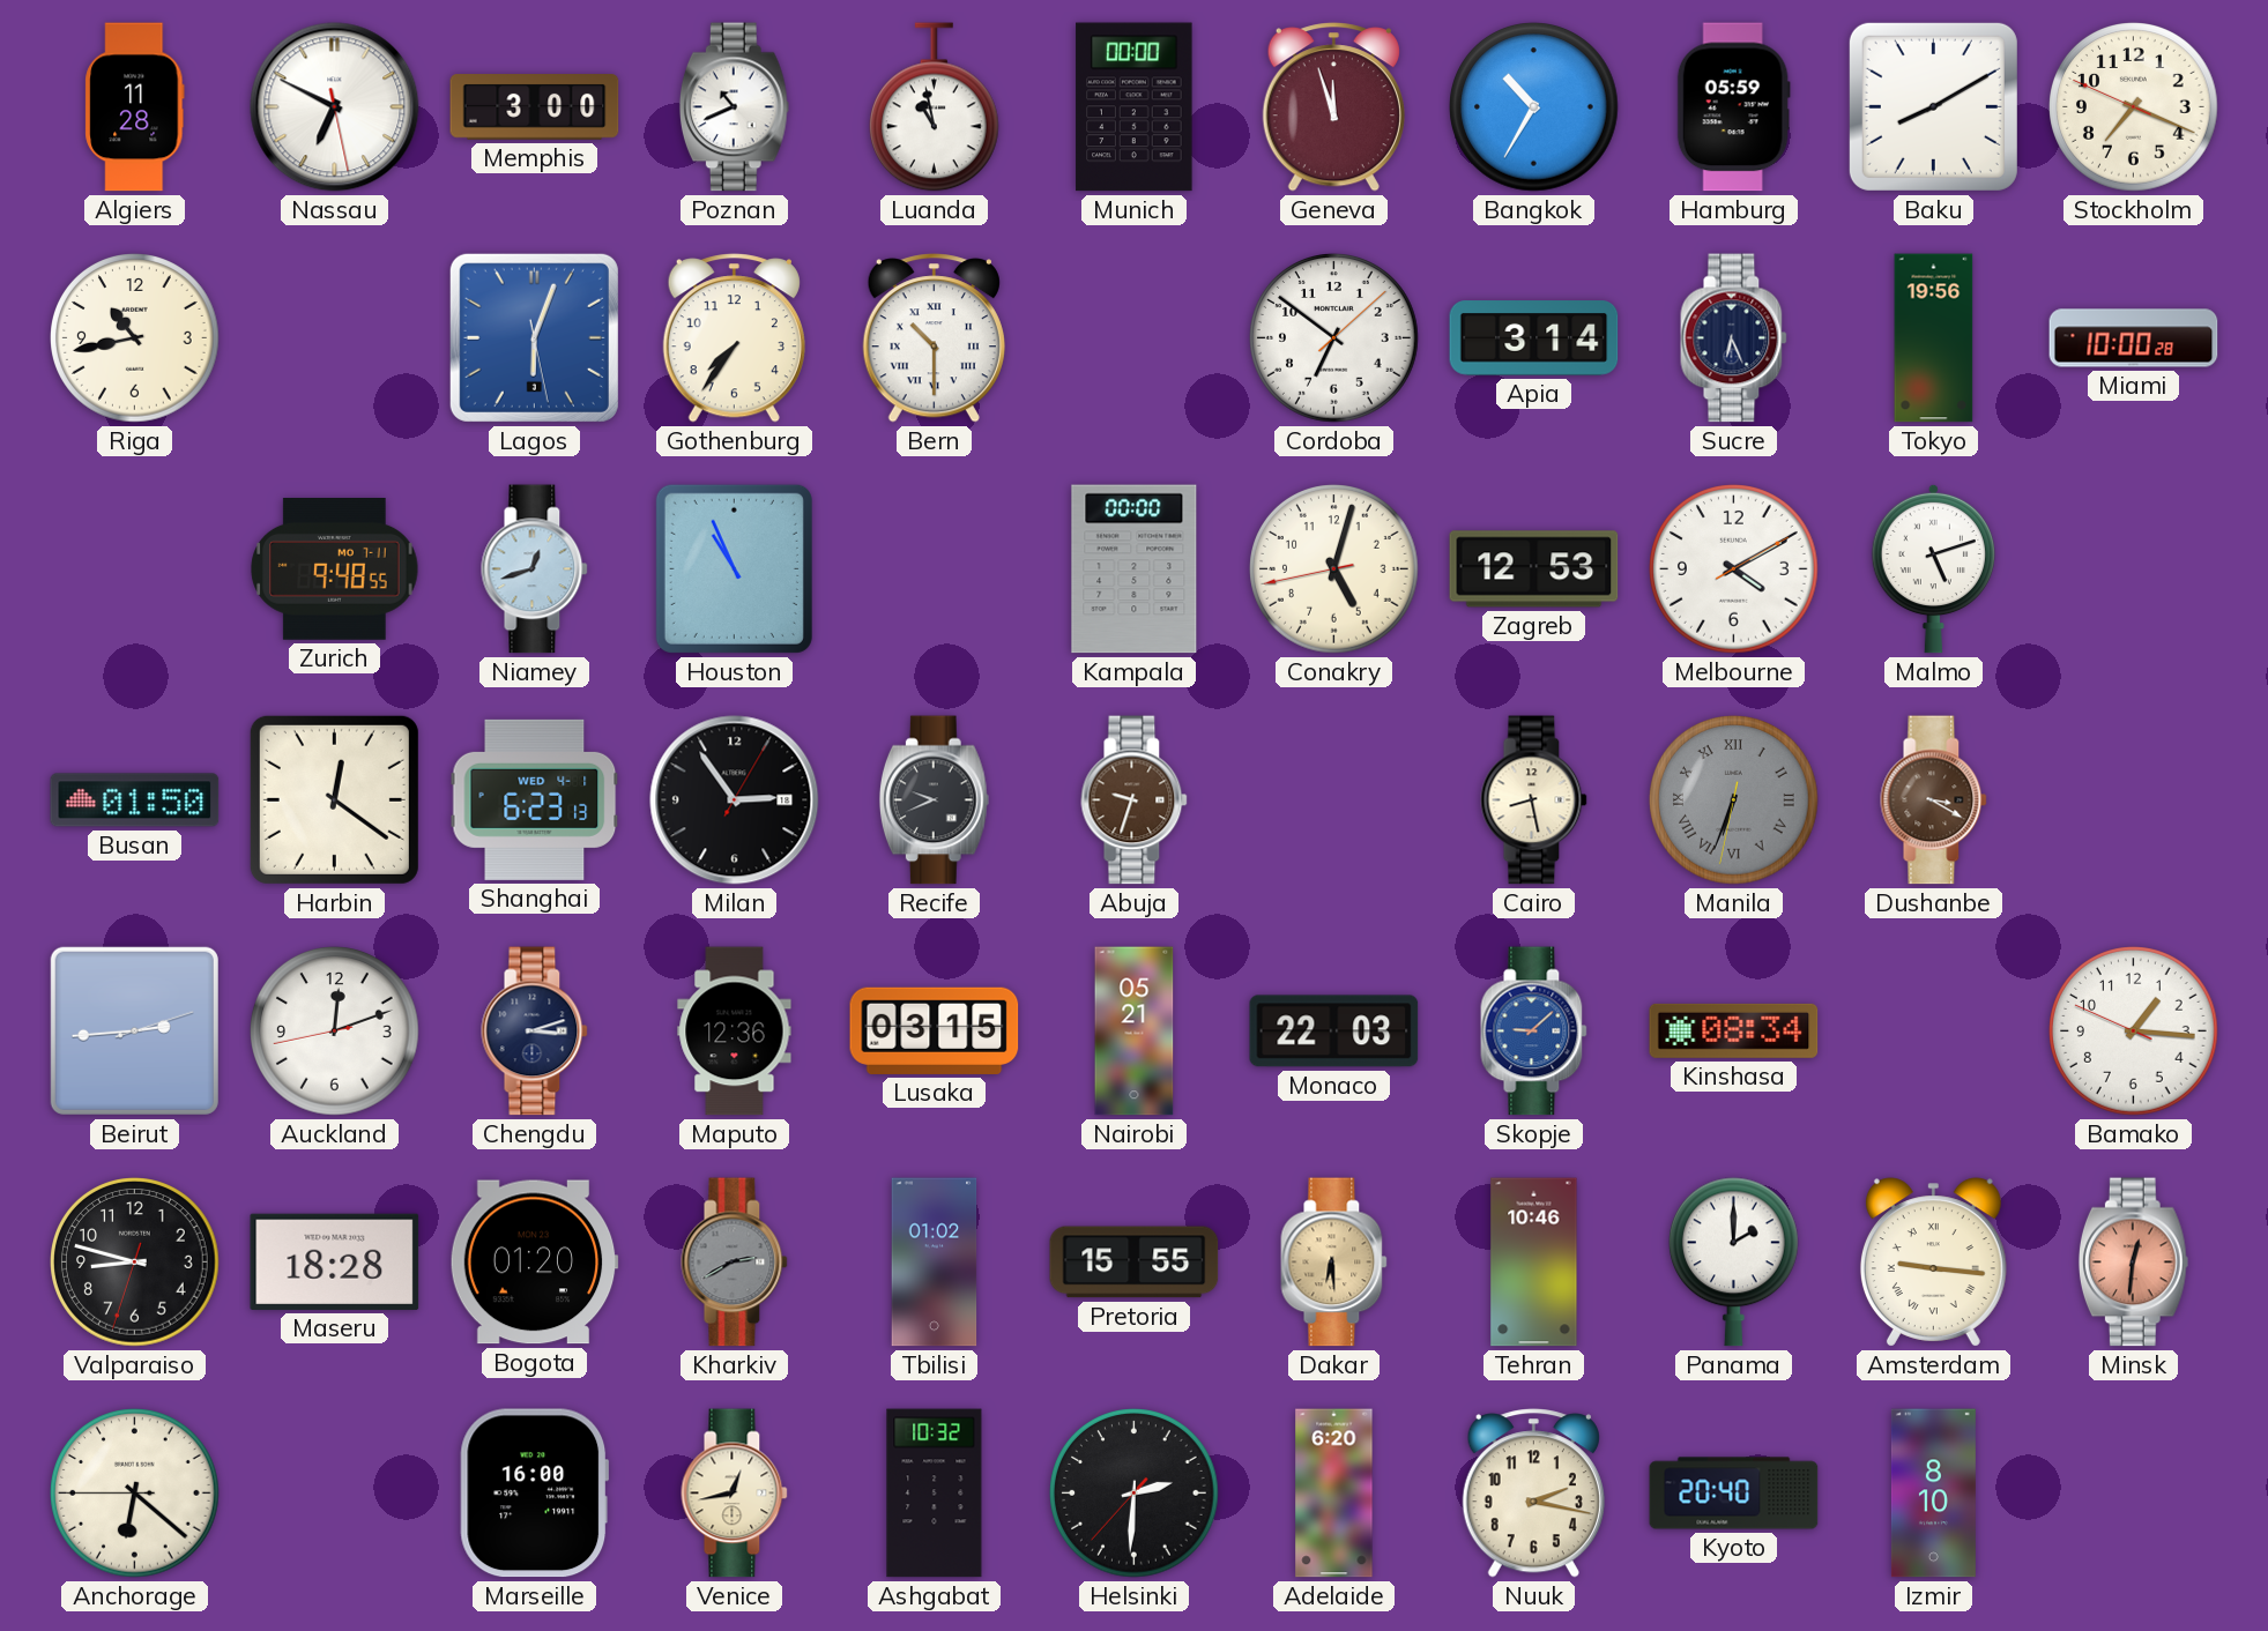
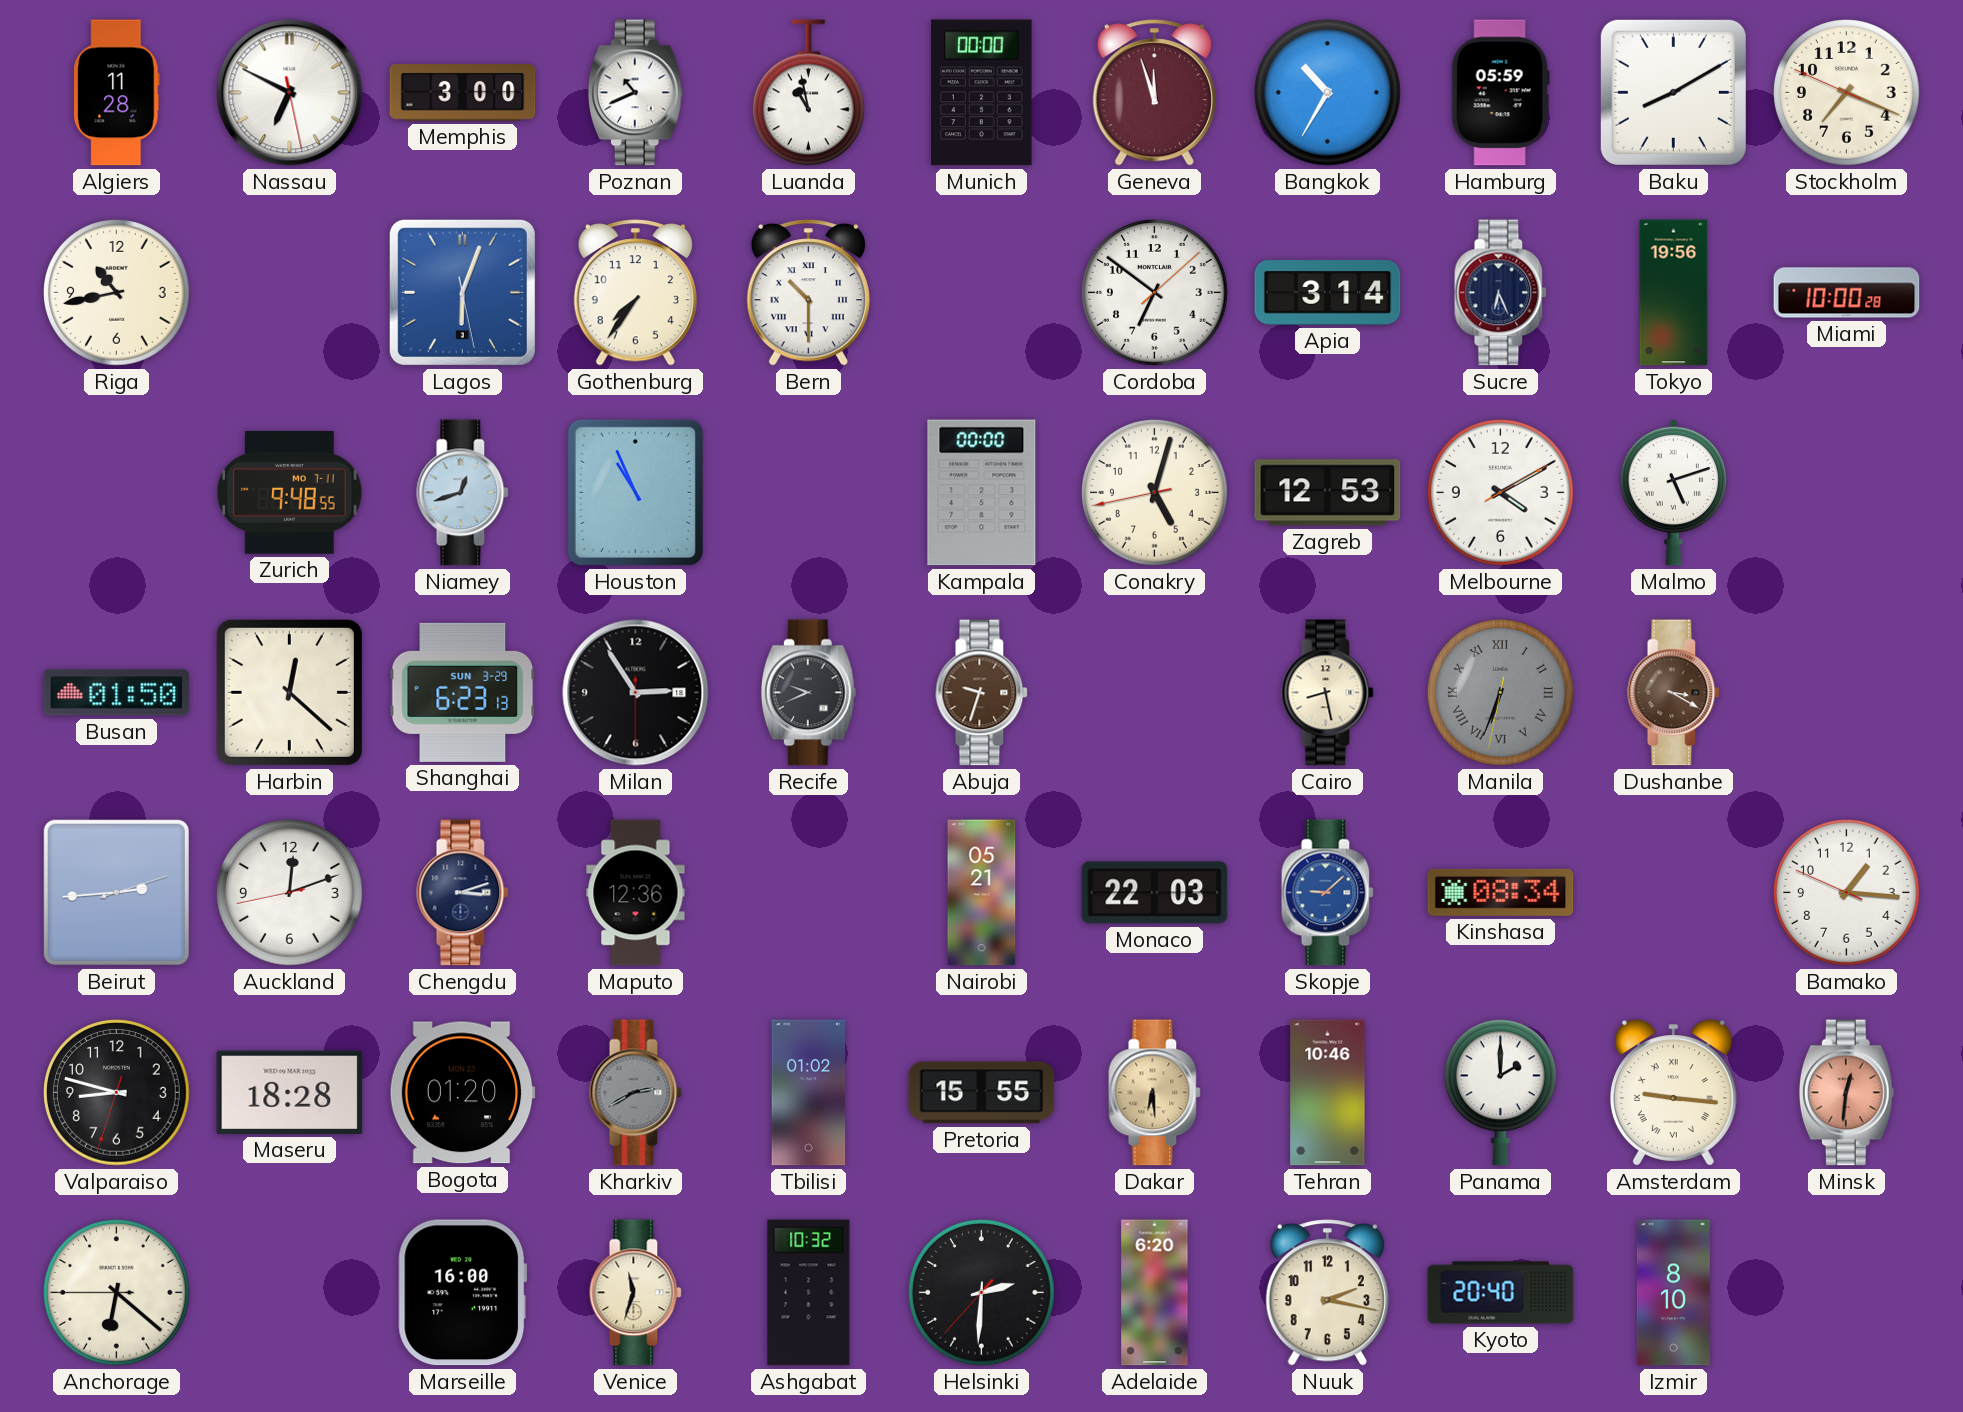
Harbin: 12:21 -> 12:22
Shanghai date: WED 4-1 -> SUN 3-29
Milan: 2:54:05 -> 2:54:30
Lusaka: 03:15 -> none
Venice: 12:43 -> 11:33
